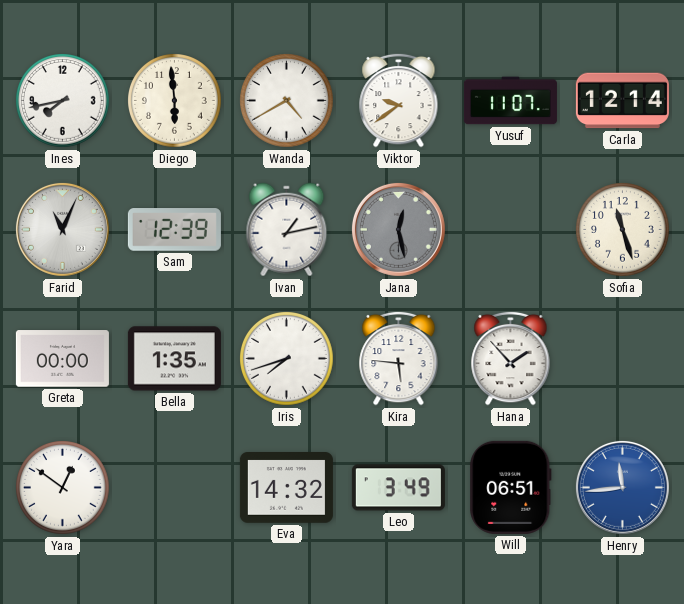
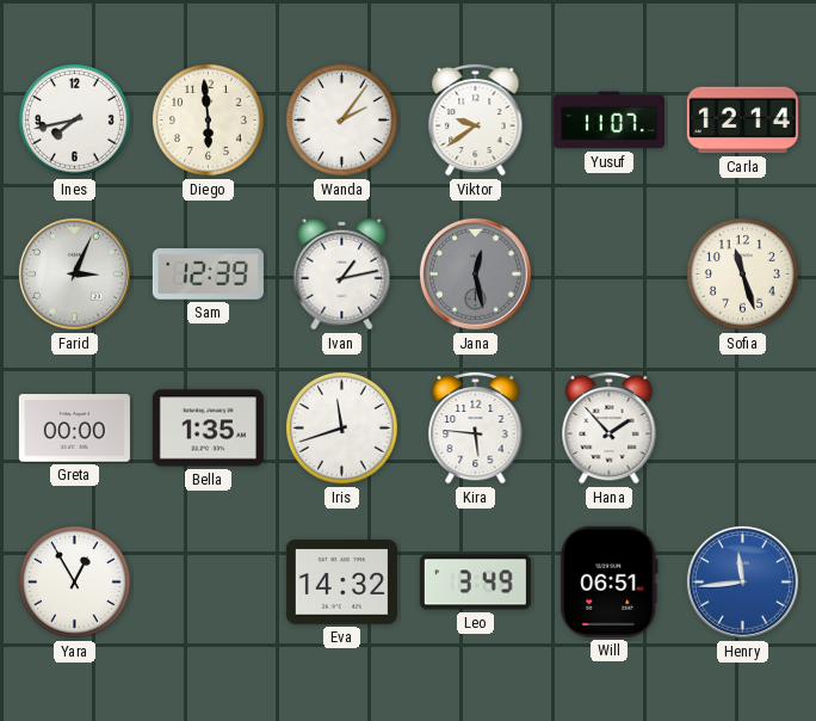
Wanda: 4:40 -> 2:06
Farid: 11:04 -> 3:04
Iris: 7:42 -> 11:42
Yara: 12:51 -> 12:55
